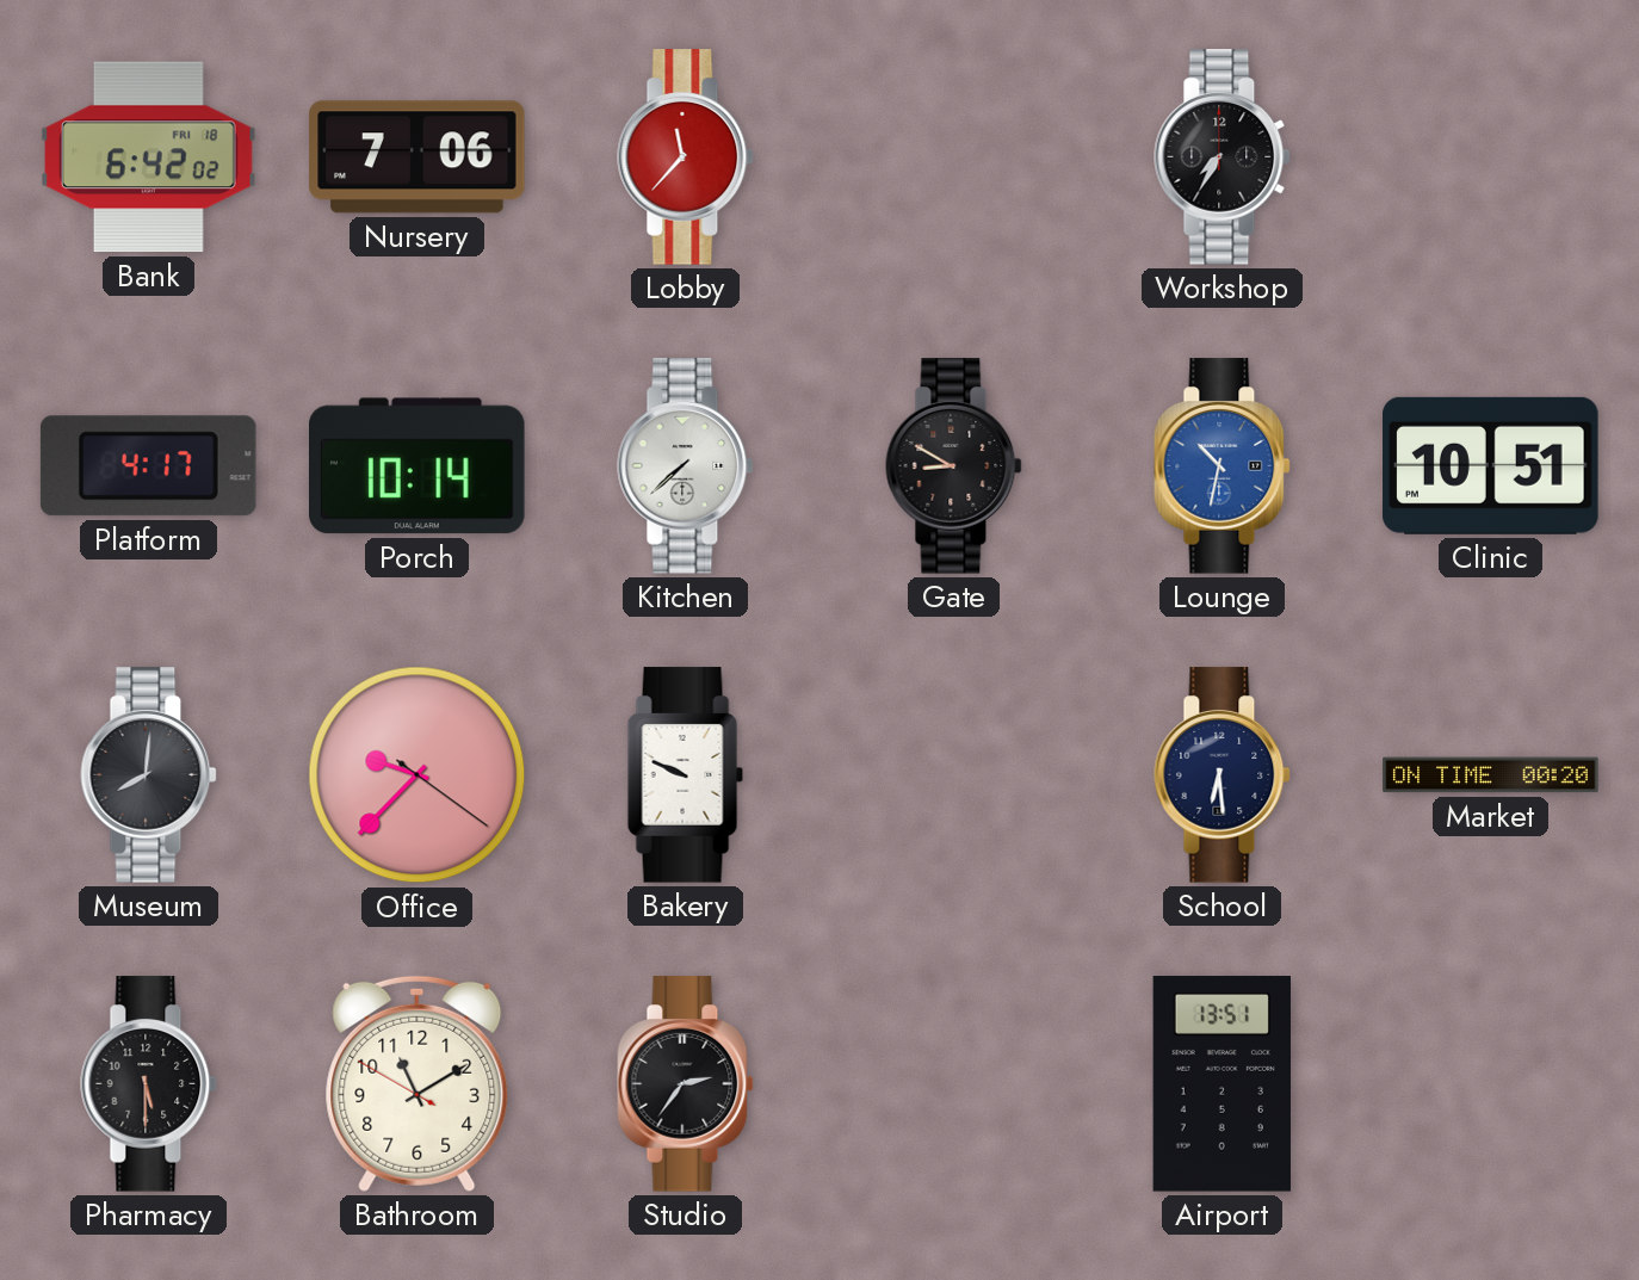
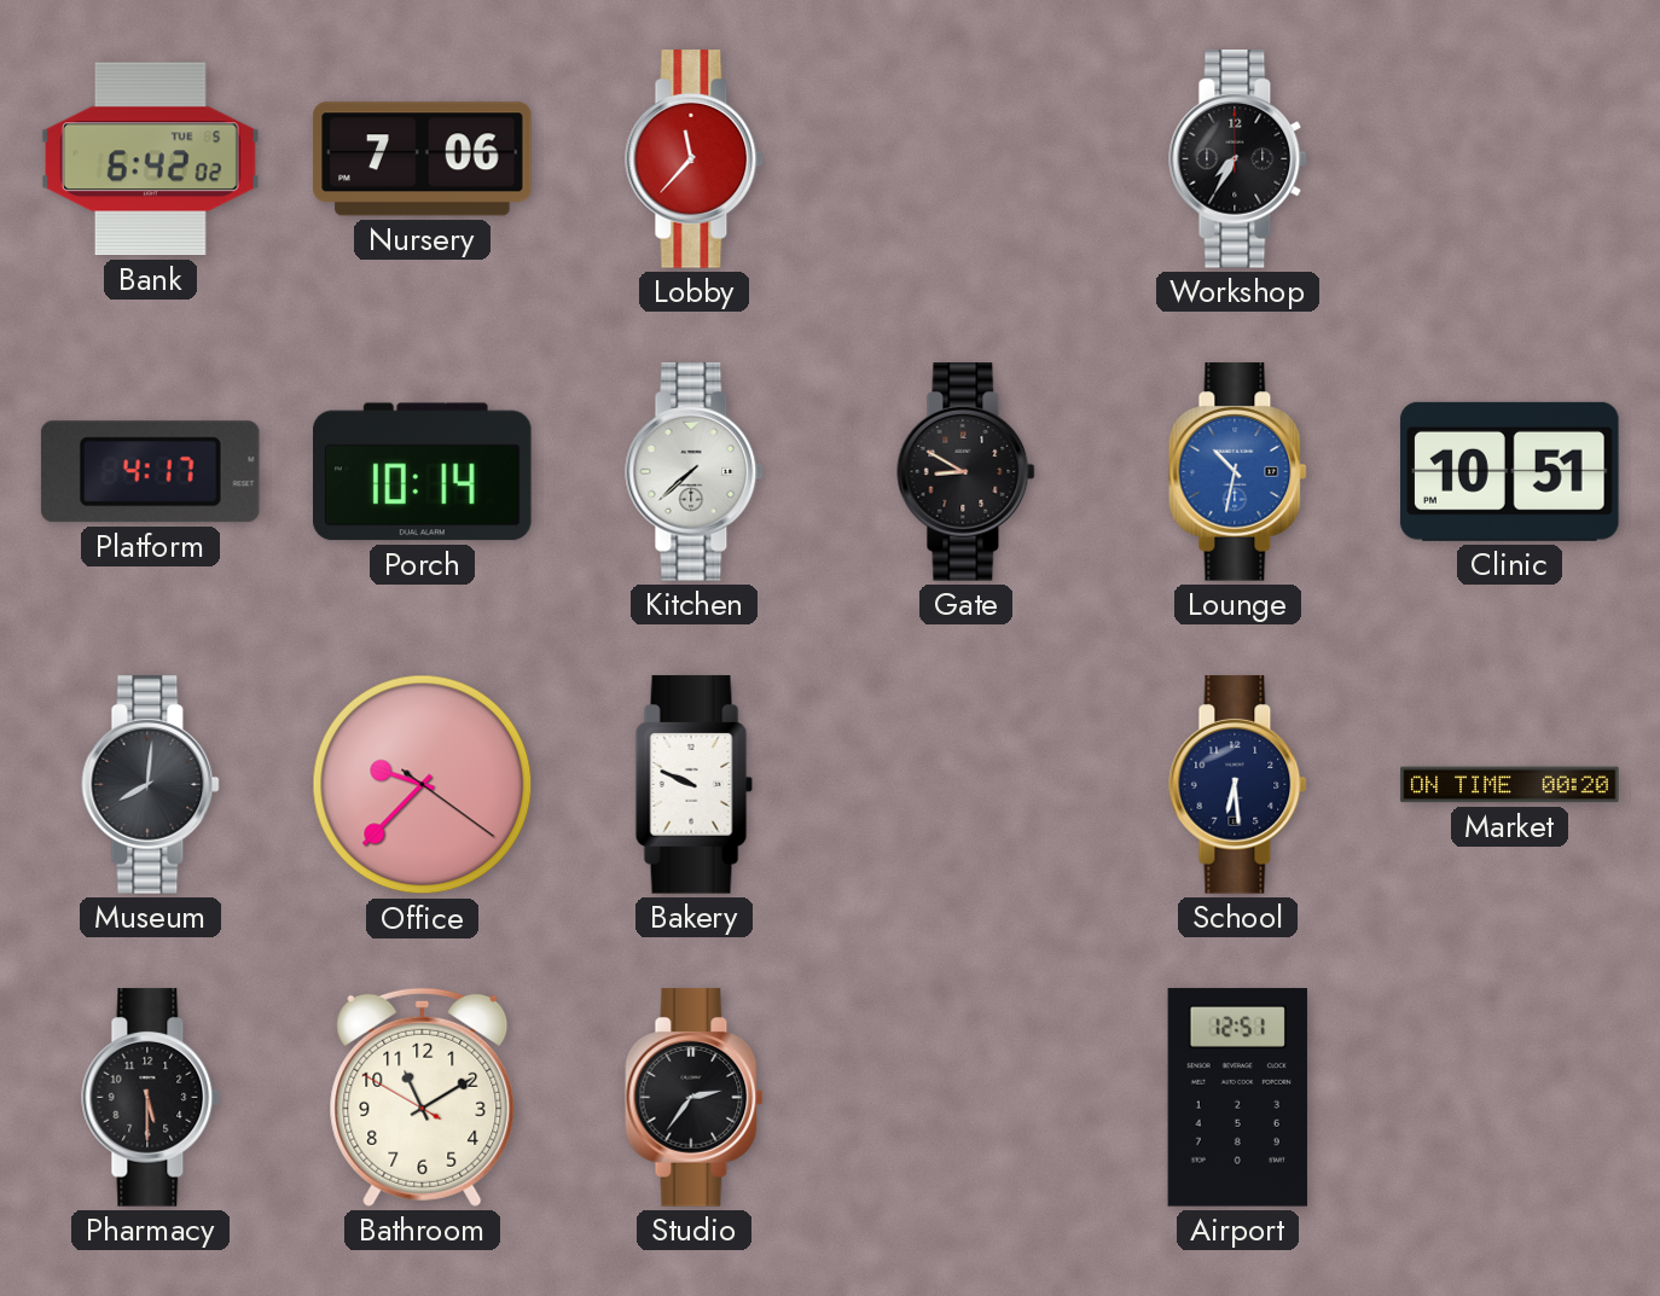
Bank date: FRI 18 -> TUE 5
Airport: 13:51 -> 12:51
